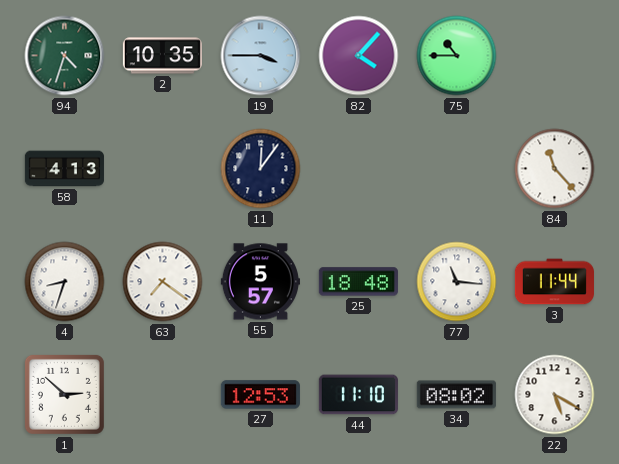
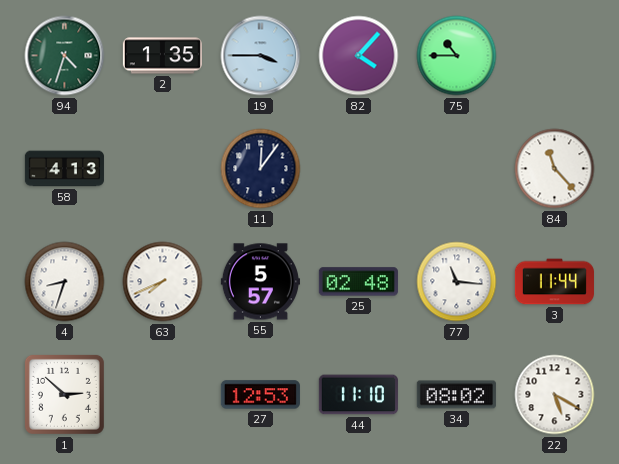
2: 10:35 -> 1:35
63: 7:21 -> 7:41
25: 18:48 -> 02:48
